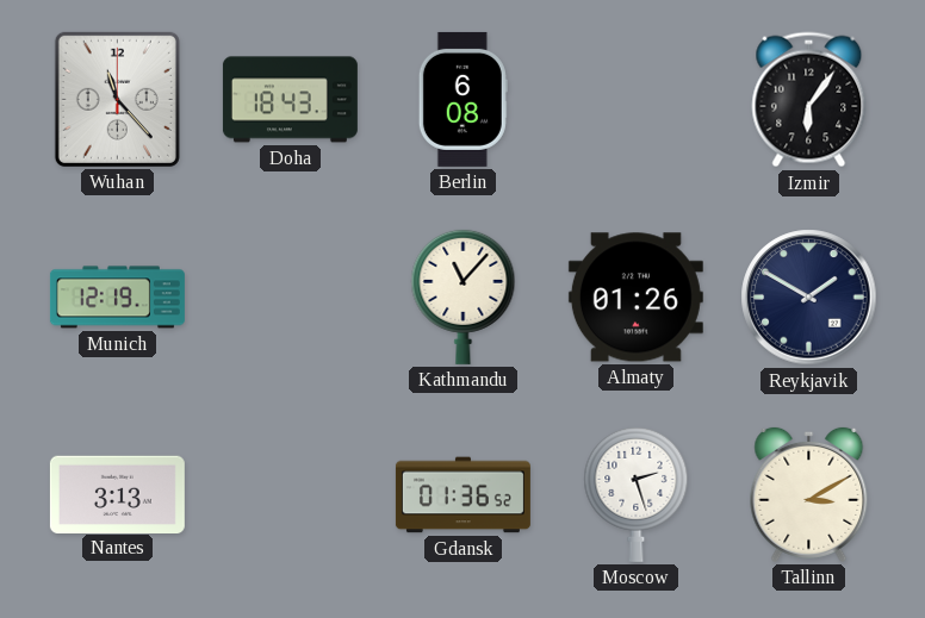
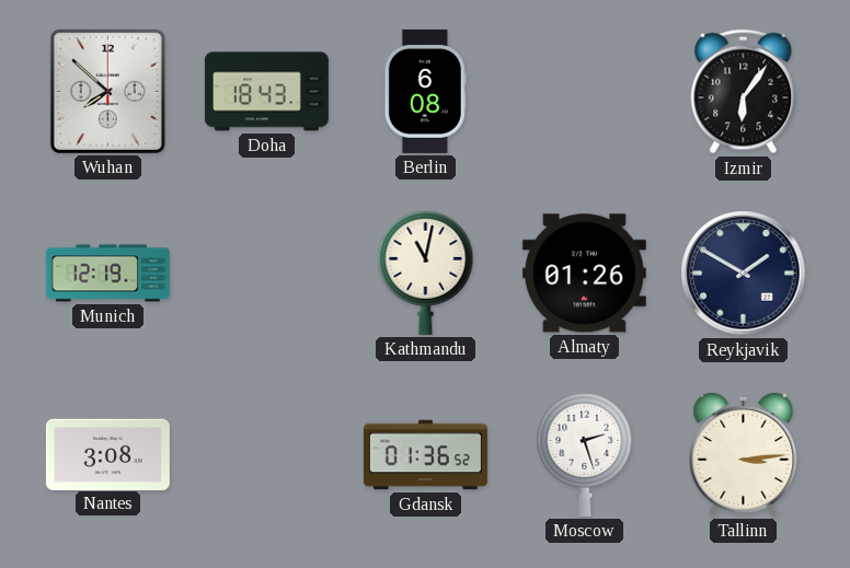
Wuhan: 11:23 -> 7:52
Kathmandu: 11:07 -> 11:02
Nantes: 3:13 -> 3:08
Tallinn: 3:10 -> 3:14
